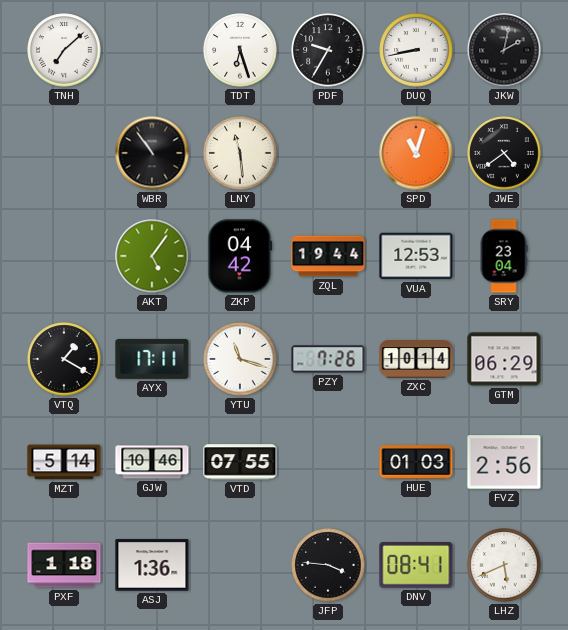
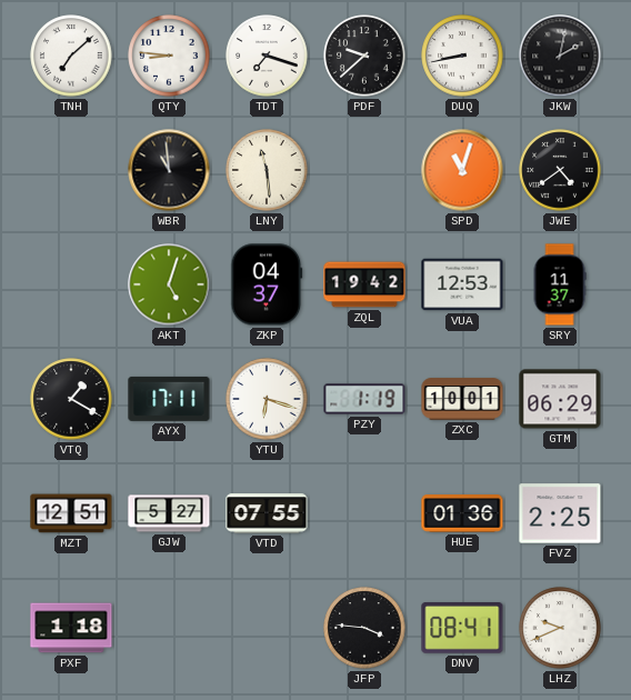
QTY: none -> 8:46
TDT: 6:27 -> 7:18
PDF: 9:35 -> 9:38
WBR: 10:54 -> 10:59
AKT: 5:06 -> 5:03
ZKP: 04:42 -> 04:37
ZQL: 19:44 -> 19:42
SRY: 23:04 -> 11:37
YTU: 11:18 -> 6:18
PZY: 7:26 -> 1:19
ZXC: 10:14 -> 10:01
MZT: 5:14 -> 12:51
GJW: 10:46 -> 5:27
HUE: 01:03 -> 01:36
FVZ: 2:56 -> 2:25
ASJ: 1:36 -> none
LHZ: 5:41 -> 9:41
